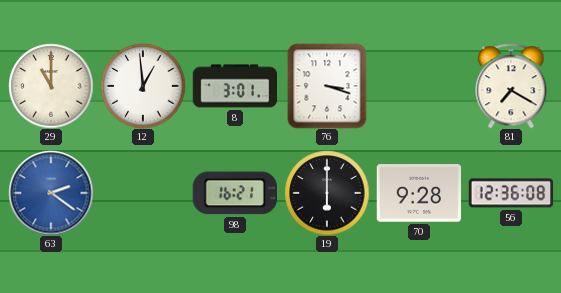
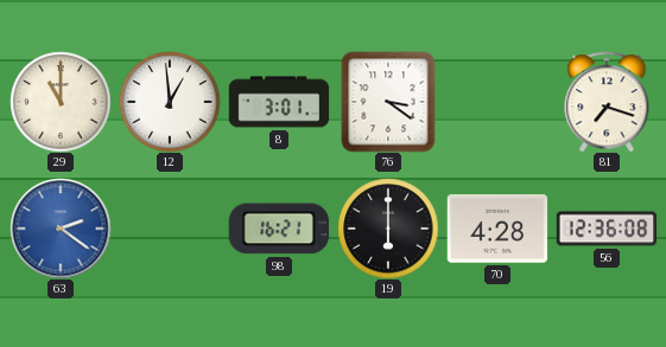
76: 3:18 -> 3:21
81: 7:20 -> 7:18
70: 9:28 -> 4:28
